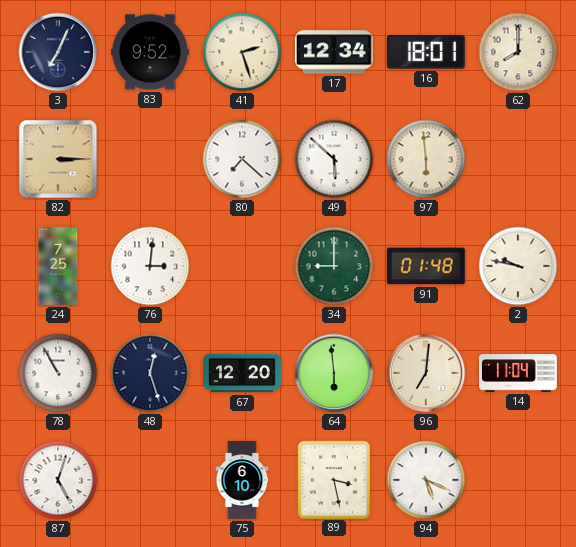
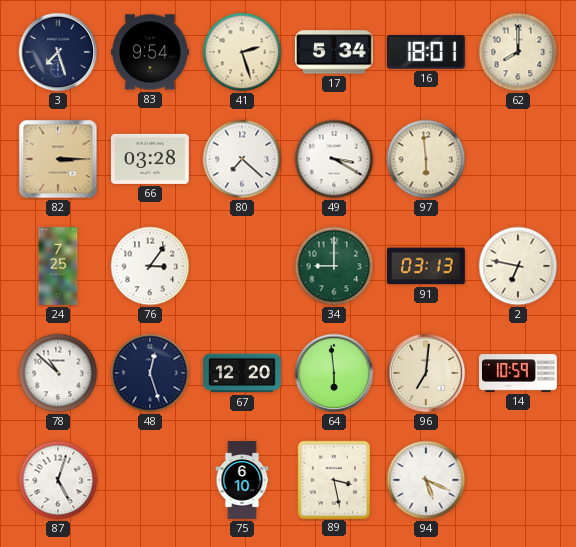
3: 7:04 -> 7:27
83: 9:52 -> 9:54
17: 12:34 -> 5:34
66: none -> 03:28
49: 5:52 -> 3:20
76: 3:01 -> 3:06
91: 01:48 -> 03:13
2: 9:47 -> 6:47
78: 10:55 -> 10:52
14: 11:04 -> 10:59
